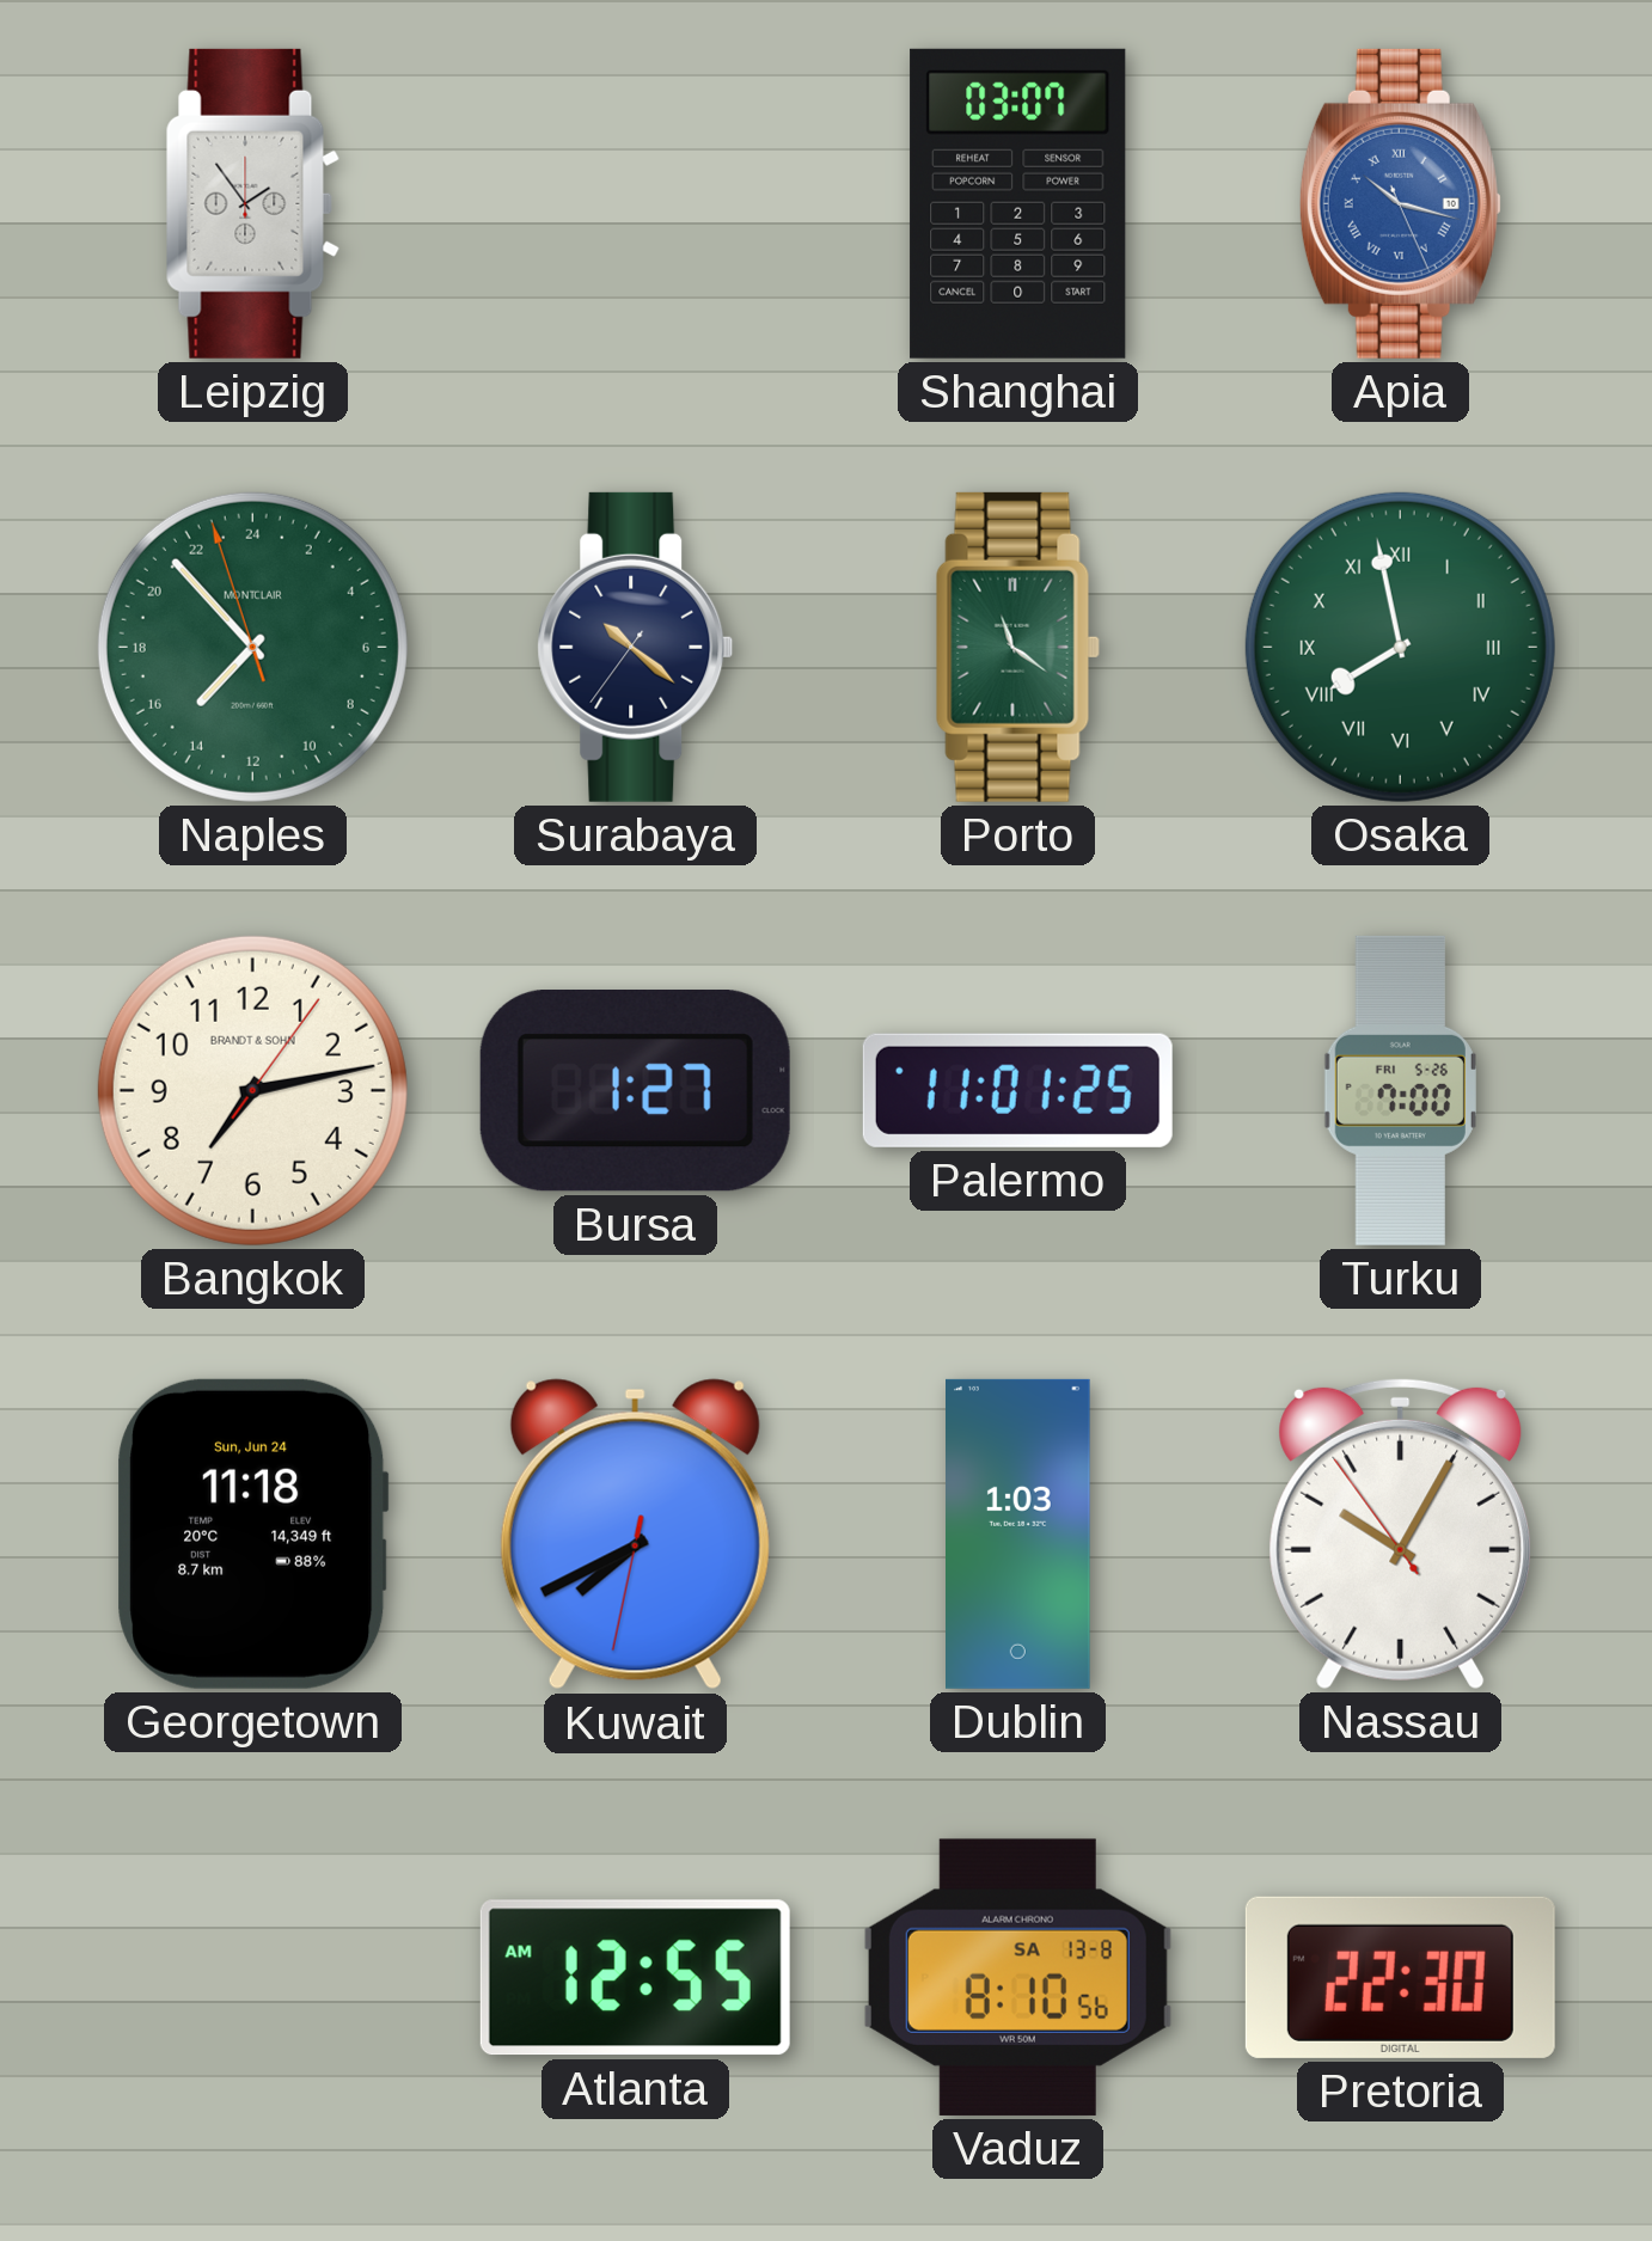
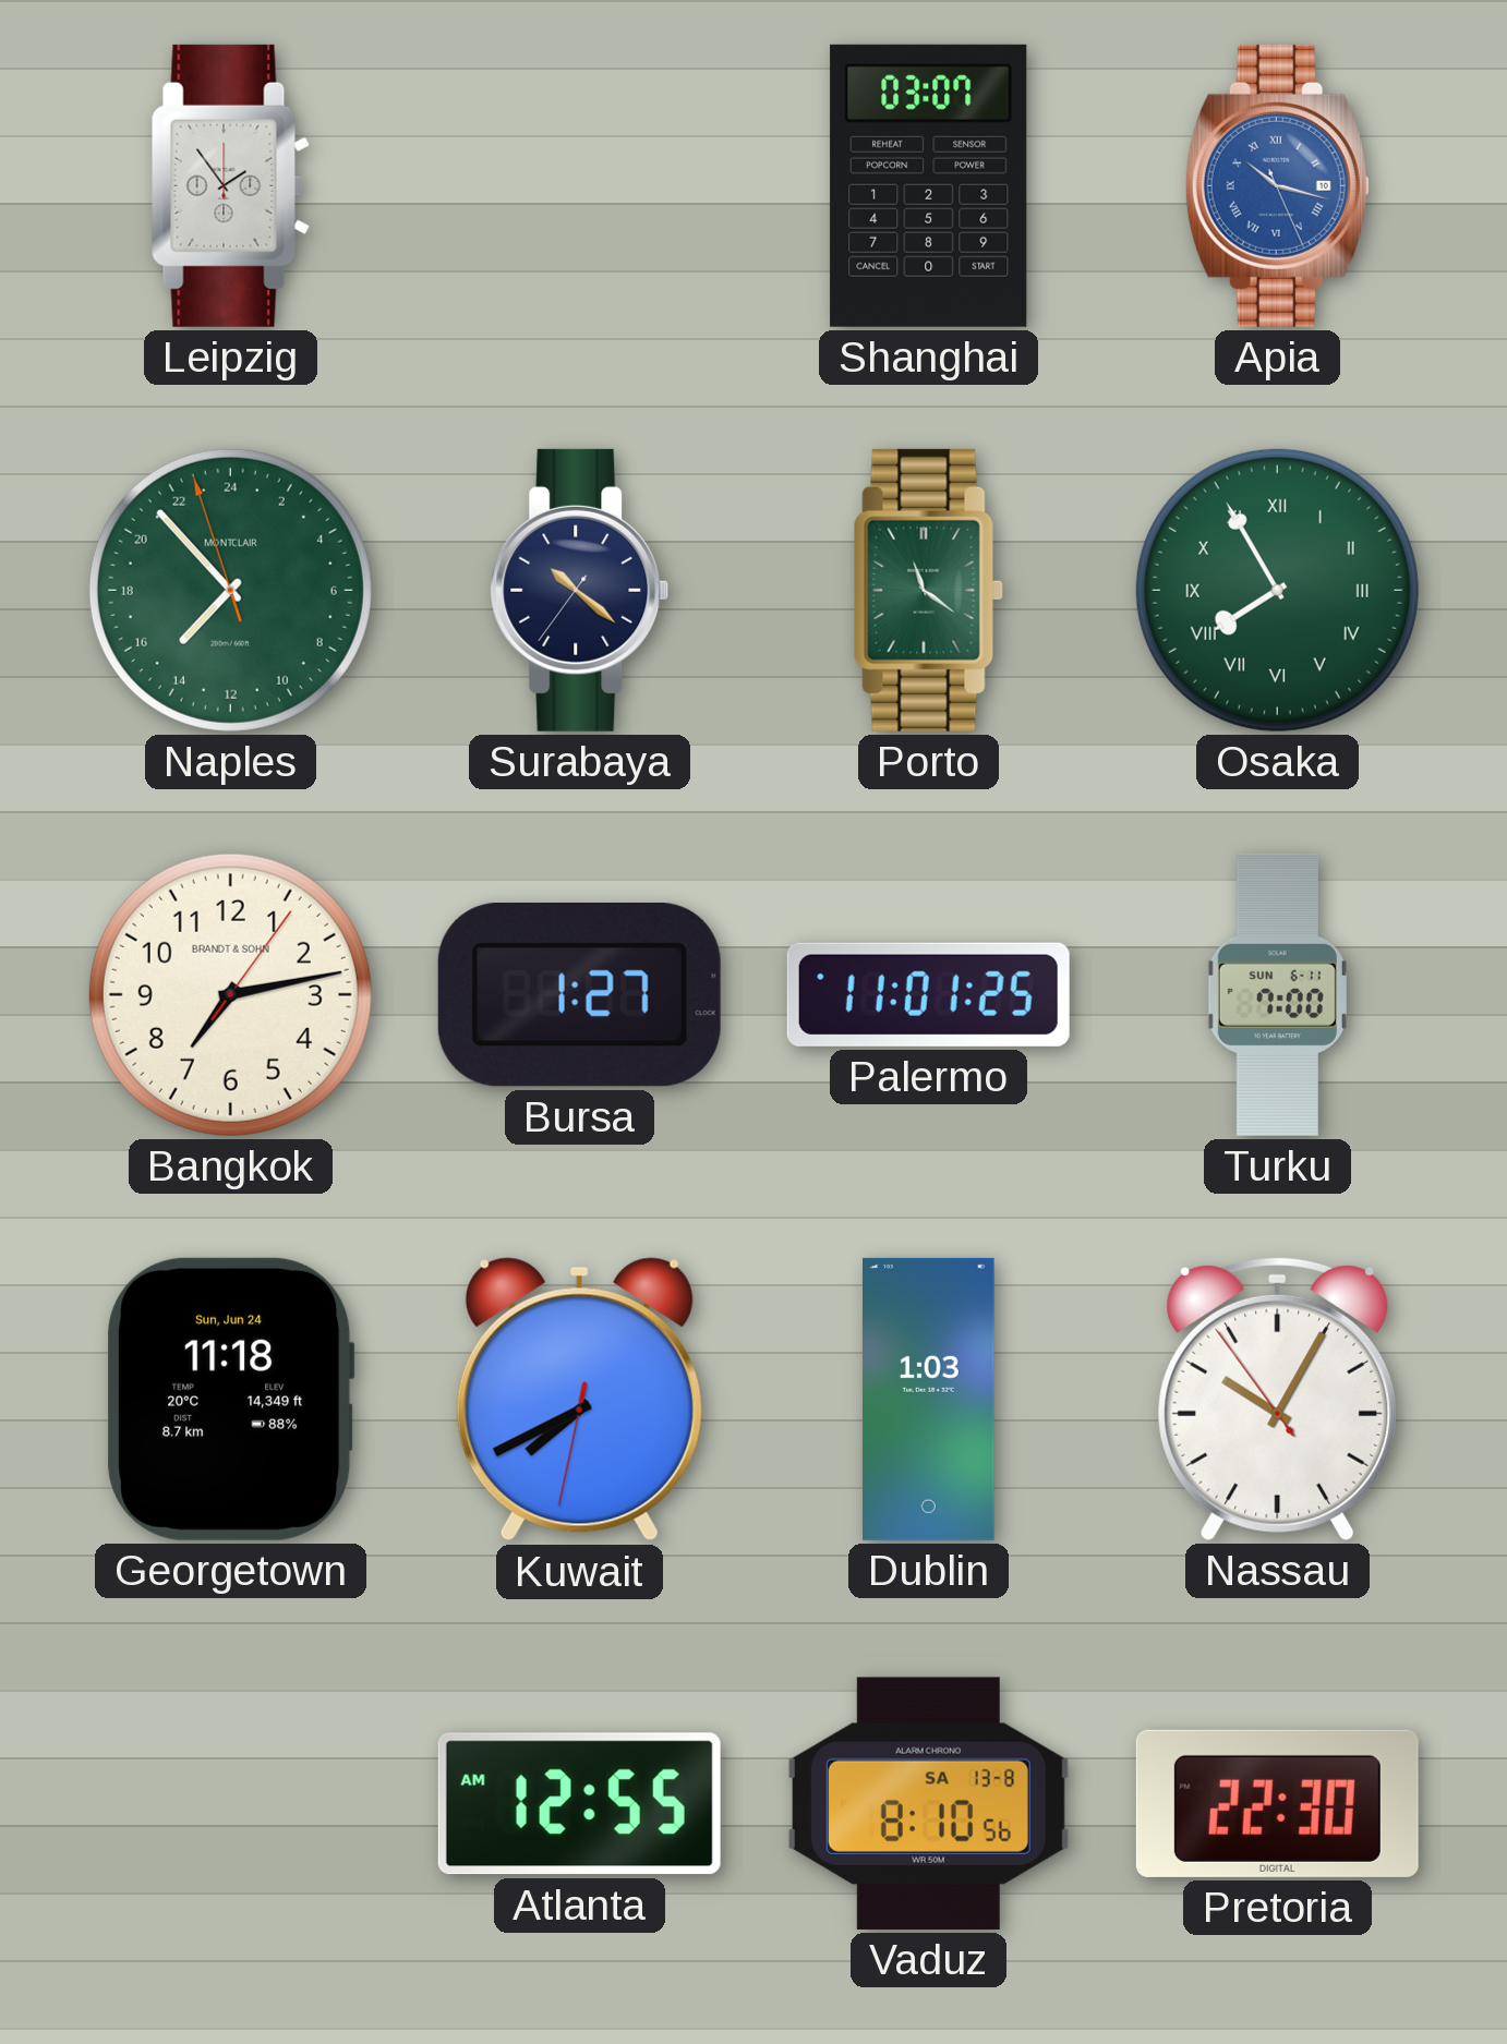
Osaka: 7:58 -> 7:55
Turku date: FRI 5-26 -> SUN 6-11
